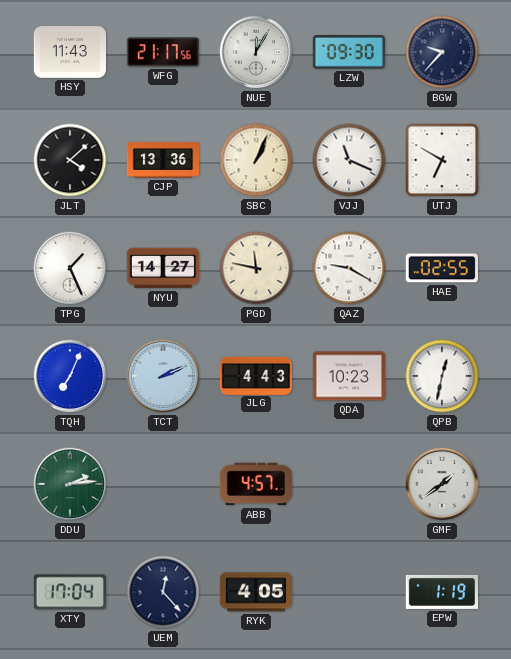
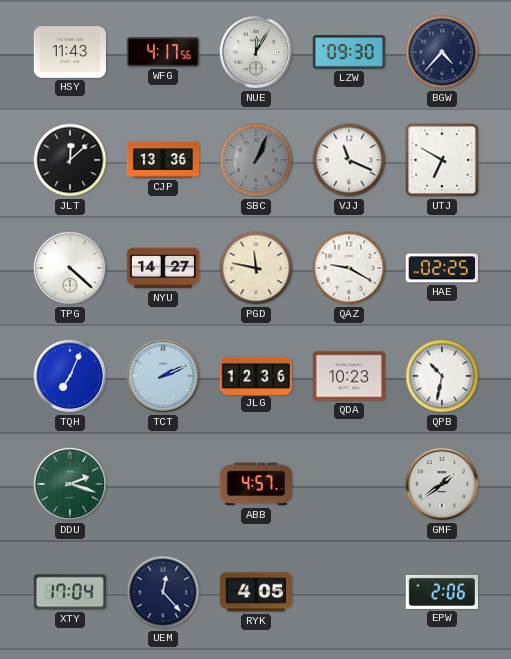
WFG: 21:17 -> 4:17
BGW: 9:37 -> 4:37
JLT: 4:08 -> 12:08
SBC dial: cream -> grey
TPG: 1:26 -> 4:22
HAE: 02:55 -> 02:25
JLG: 4:43 -> 12:36
QPB: 12:32 -> 10:32
DDU: 2:14 -> 2:18
EPW: 1:19 -> 2:06
